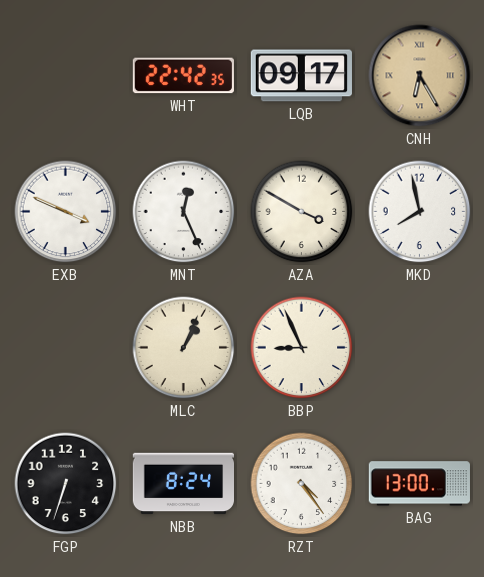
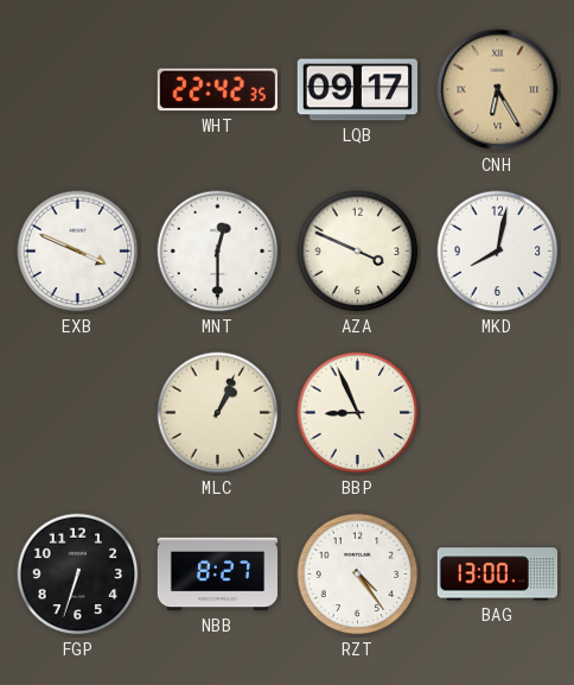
MNT: 12:26 -> 12:30
AZA: 3:50 -> 3:49
MKD: 7:58 -> 8:02
NBB: 8:24 -> 8:27
